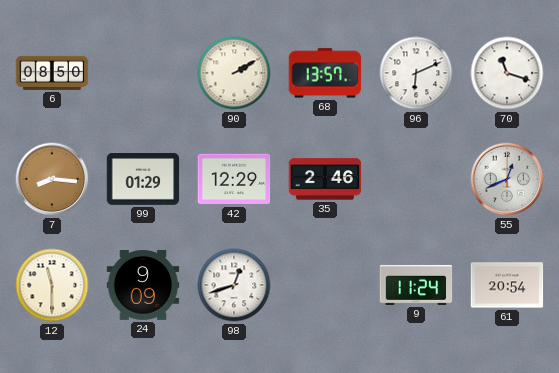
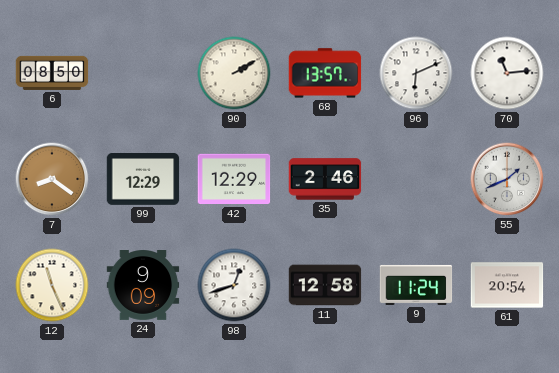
70: 11:18 -> 11:14
7: 8:16 -> 8:21
99: 01:29 -> 12:29
55: 12:41 -> 1:41
12: 11:30 -> 11:26
11: none -> 12:58
